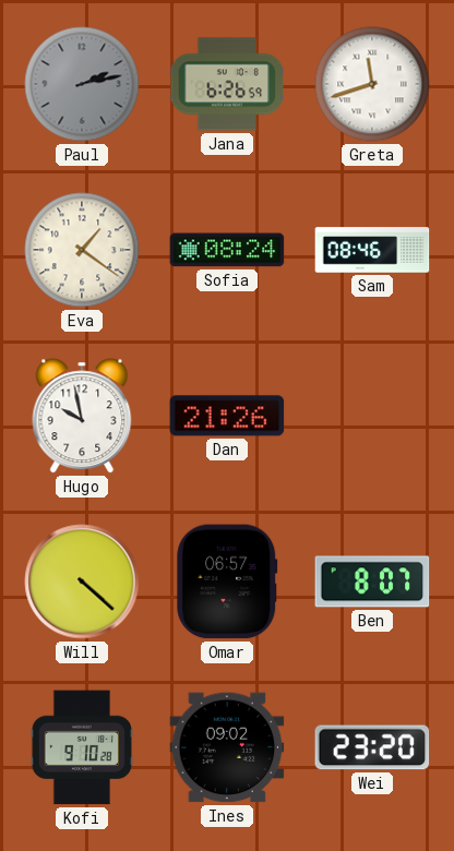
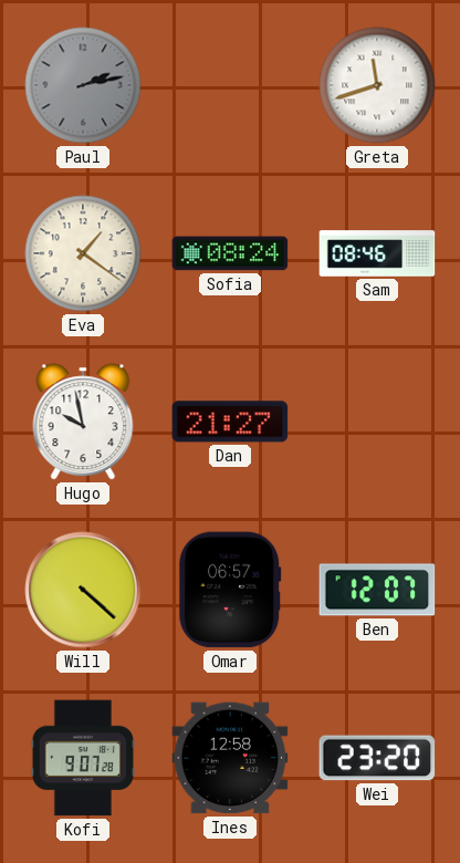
Jana: 6:26 -> none
Dan: 21:26 -> 21:27
Ben: 8:07 -> 12:07
Kofi: 9:10 -> 9:07
Ines: 09:02 -> 12:58
